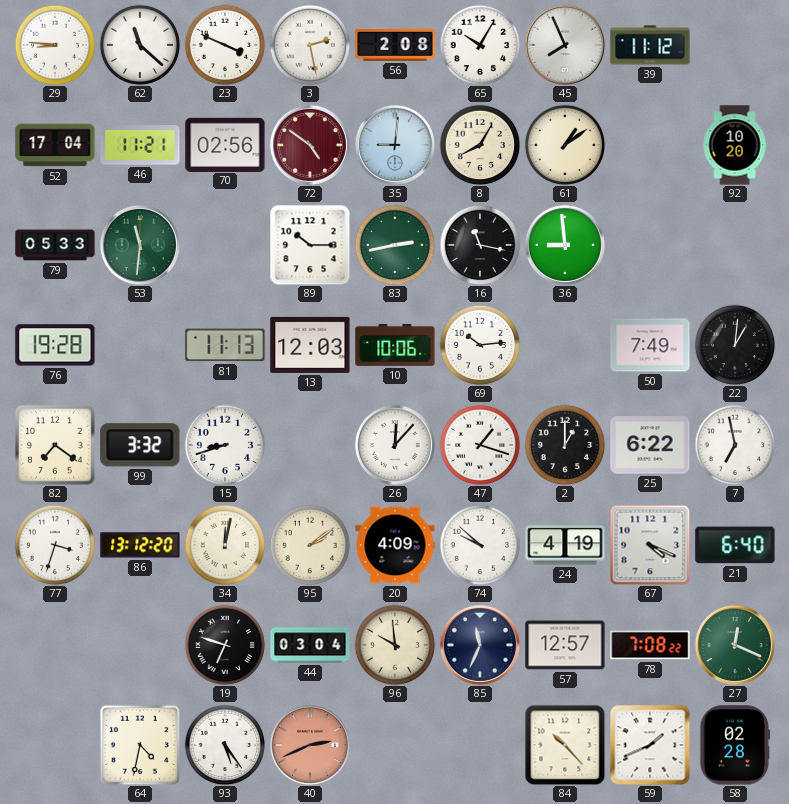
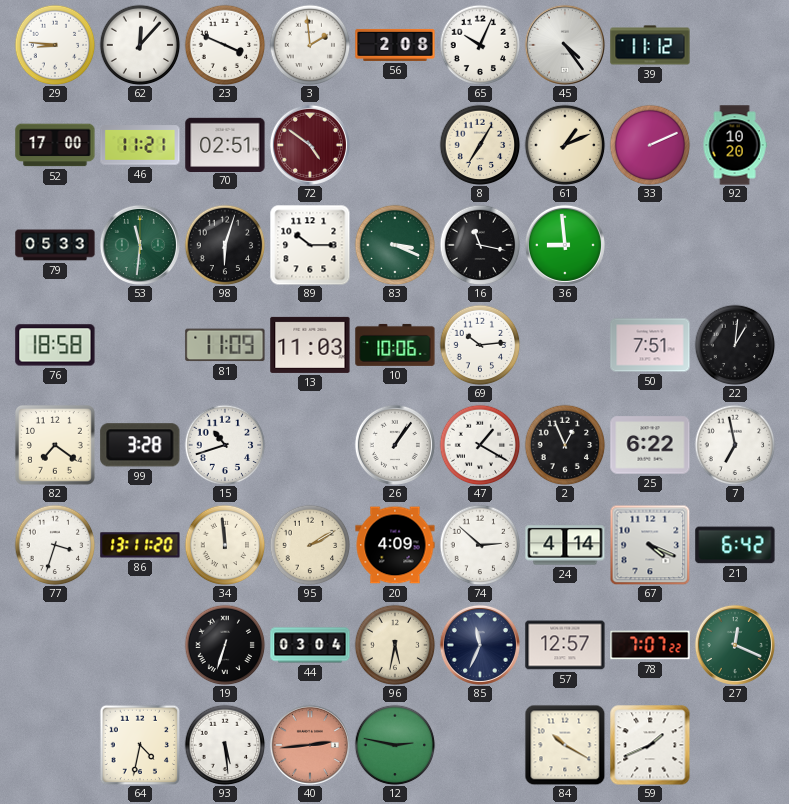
62: 11:22 -> 12:07
3: 2:28 -> 1:59
65: 10:05 -> 10:04
45: 7:56 -> 4:24
52: 17:04 -> 17:00
70: 02:56 -> 02:51
35: 9:01 -> none
8: 8:05 -> 7:05
61: 1:09 -> 1:11
33: none -> 2:11
98: none -> 6:03
83: 2:43 -> 3:19
76: 19:28 -> 18:58
81: 11:13 -> 11:09
13: 12:03 -> 11:03
50: 7:49 -> 7:51
99: 3:32 -> 3:28
15: 8:42 -> 10:42
26: 12:07 -> 1:06
47: 1:18 -> 1:20
2: 1:00 -> 12:56
86: 13:12 -> 13:11
34: 12:02 -> 11:59
95: 2:09 -> 2:10
74: 9:52 -> 2:52
24: 4:19 -> 4:14
21: 6:40 -> 6:42
19: 6:48 -> 6:33
96: 9:59 -> 5:32
78: 7:08 -> 7:07
93: 5:24 -> 5:29
40: 2:41 -> 2:44
12: none -> 2:47
84: 10:23 -> 10:20
58: 02:28 -> none
